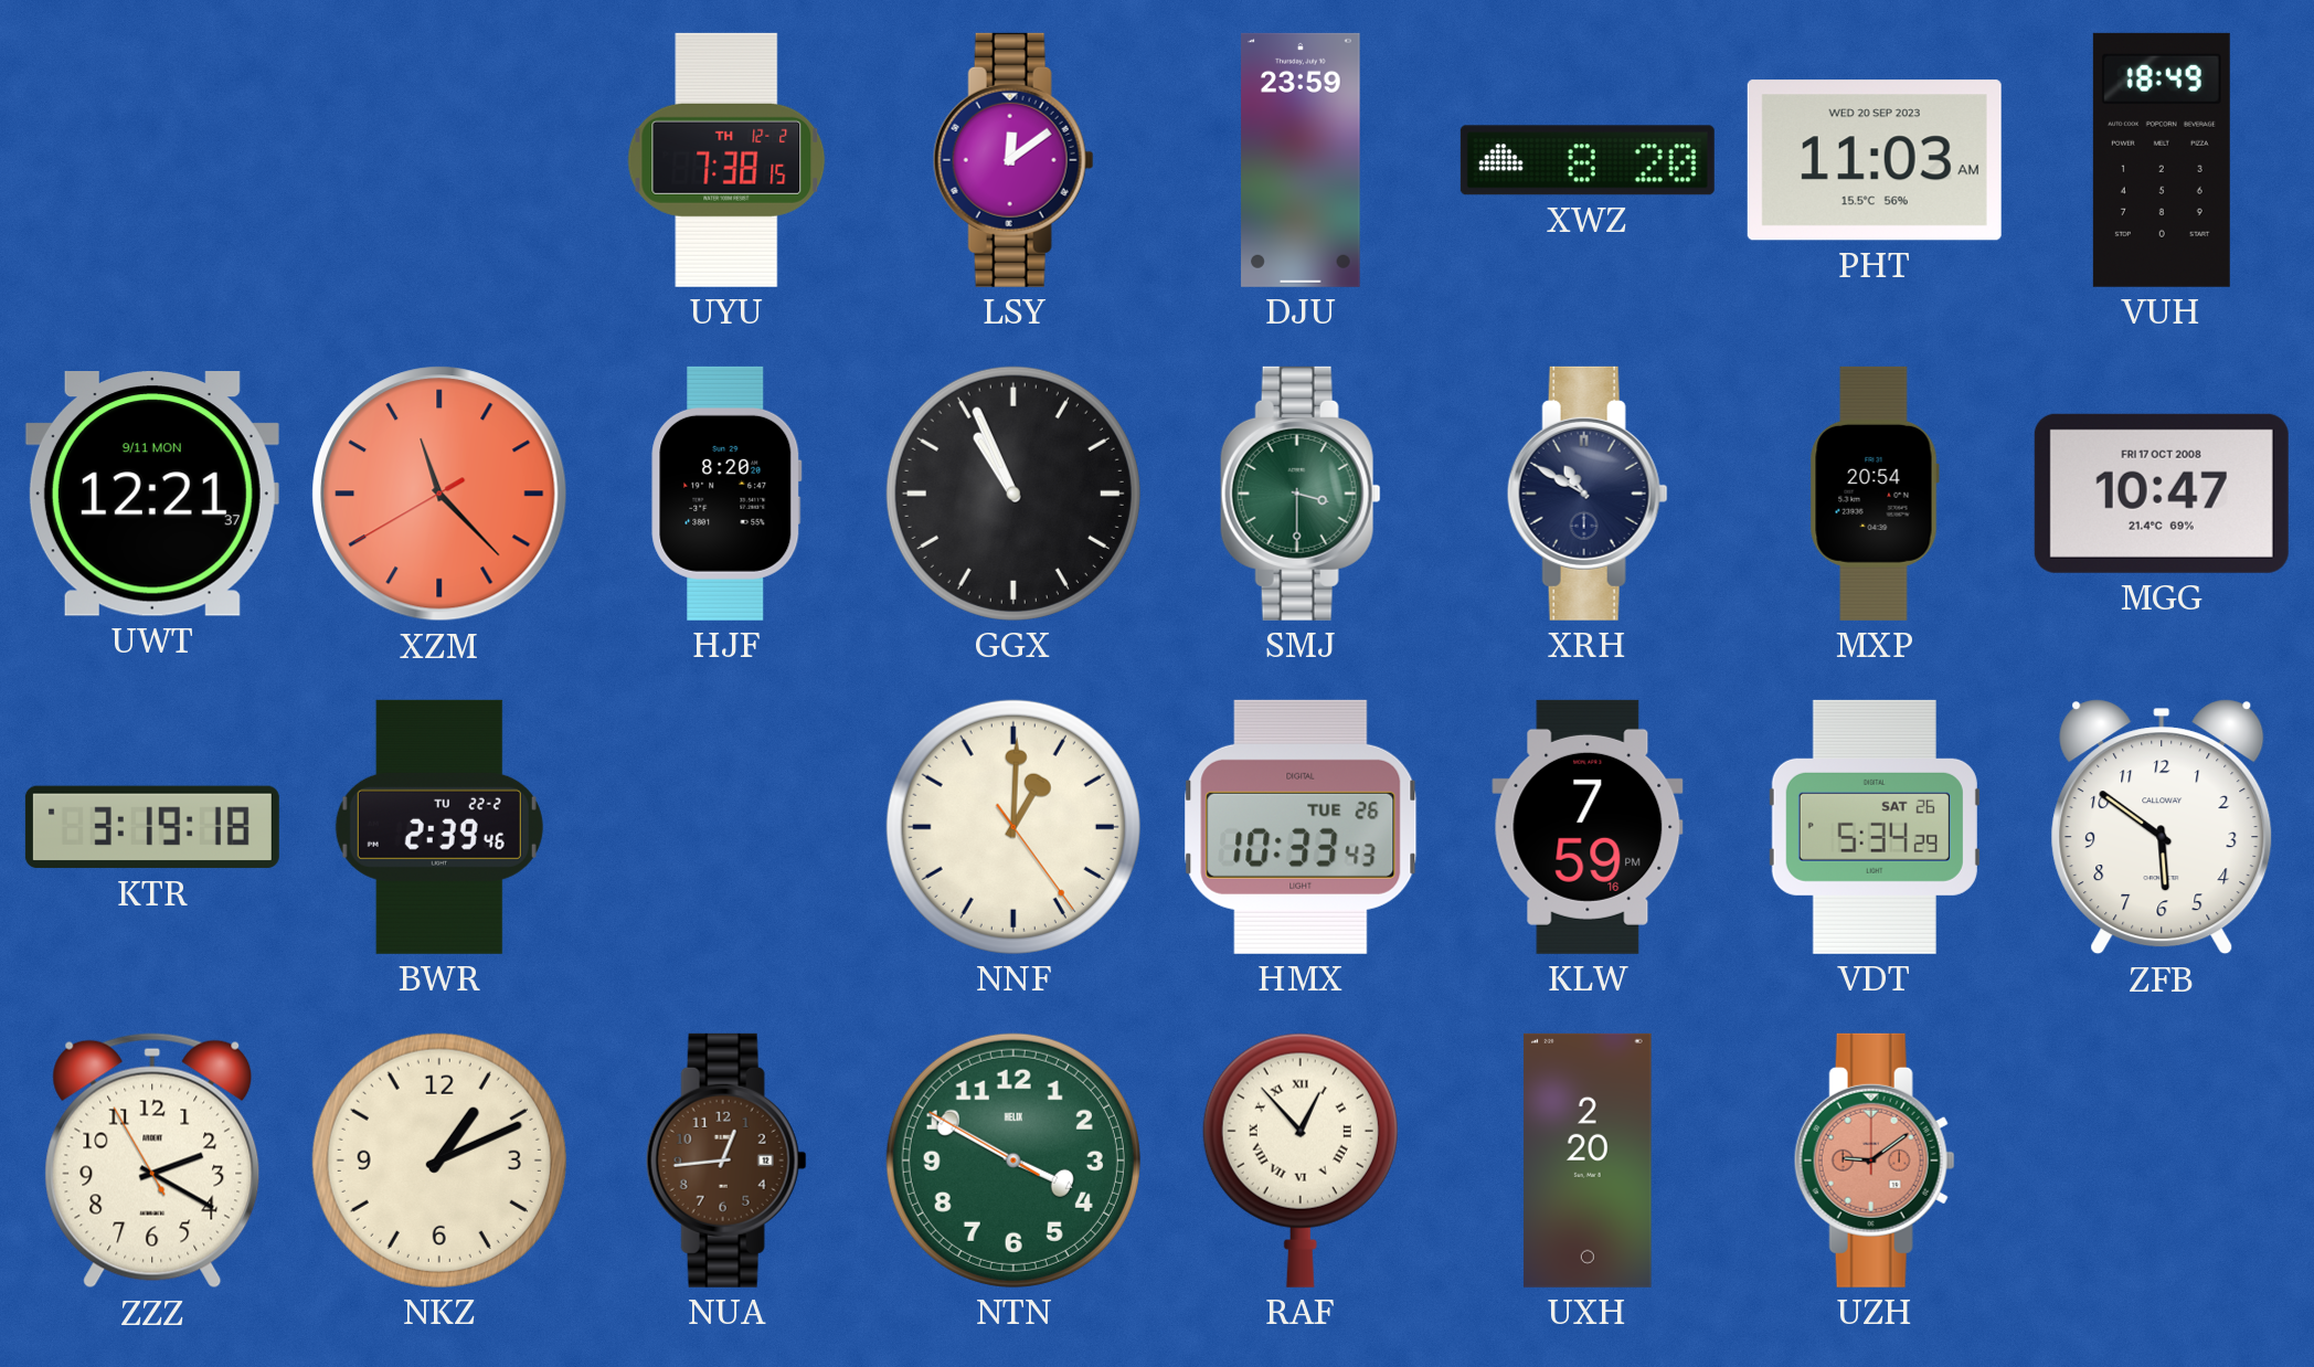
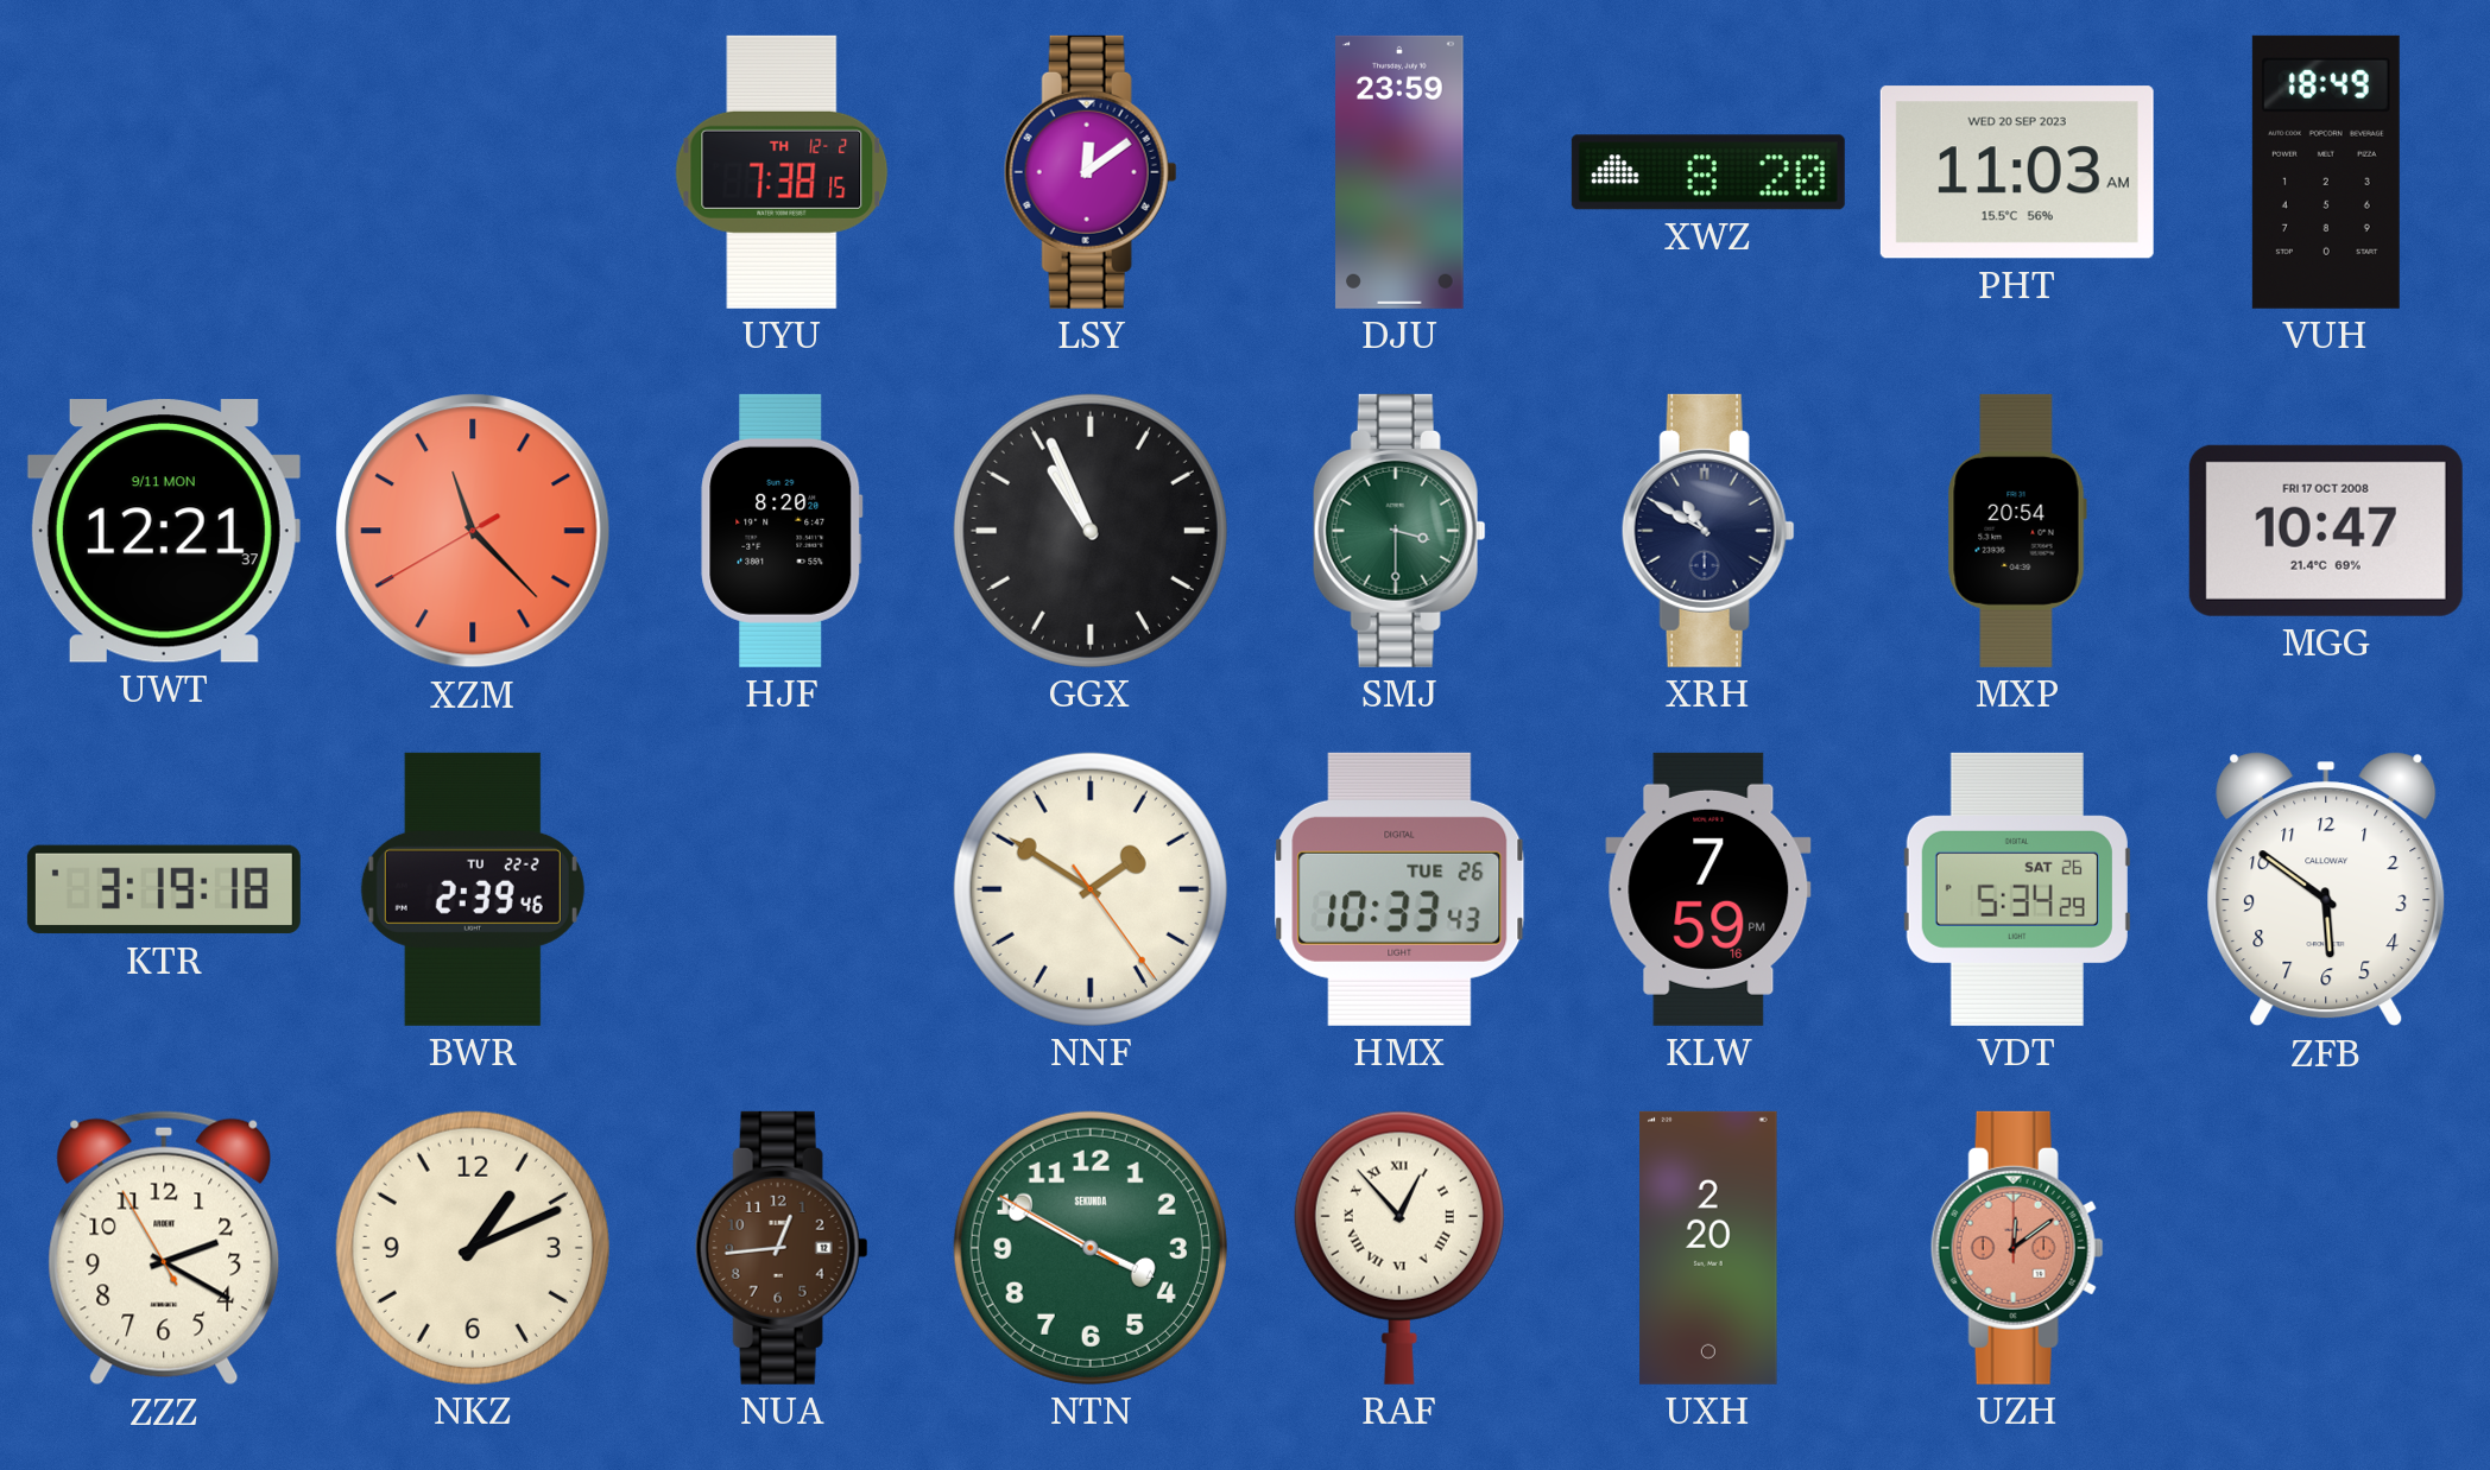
NNF: 1:00 -> 1:50
NTN brand: HELIX -> SEKUNDA
UZH: 9:09 -> 12:09
